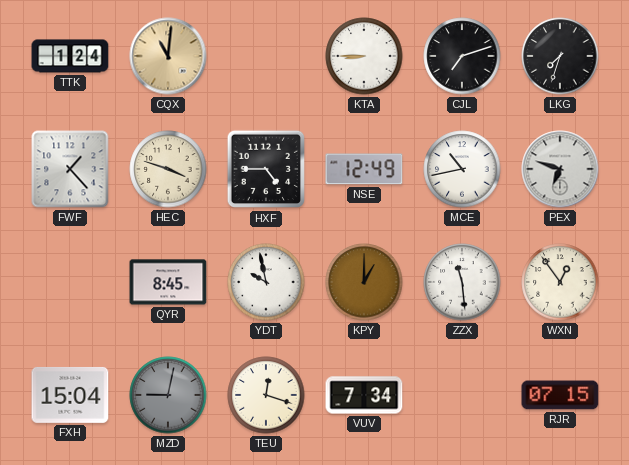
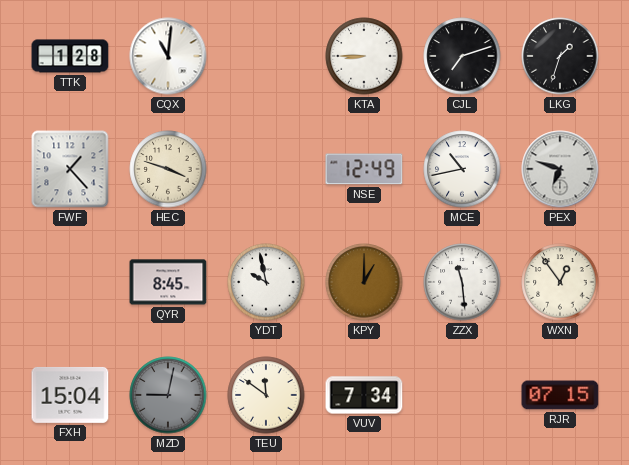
TTK: 1:24 -> 1:28
CQX dial: champagne -> white
LKG: 7:33 -> 1:33
HXF: 4:45 -> none
TEU: 12:18 -> 11:51
